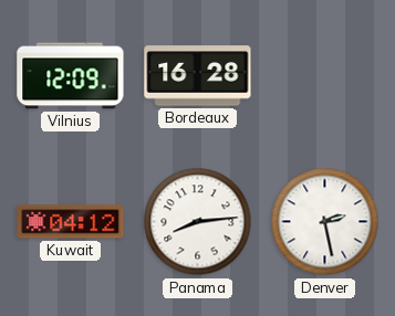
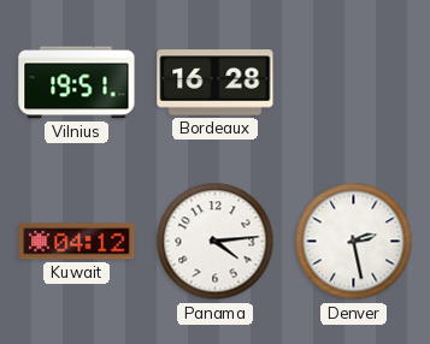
Vilnius: 12:09 -> 19:51
Panama: 8:14 -> 4:14
